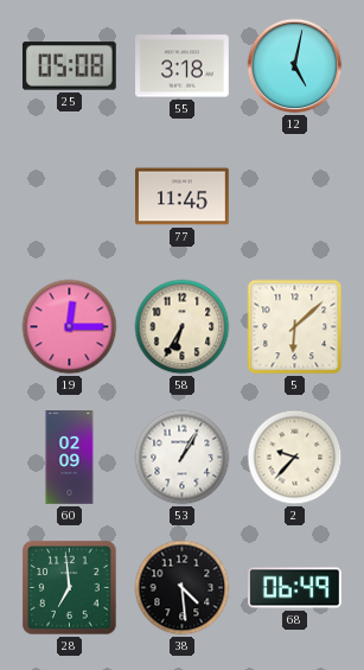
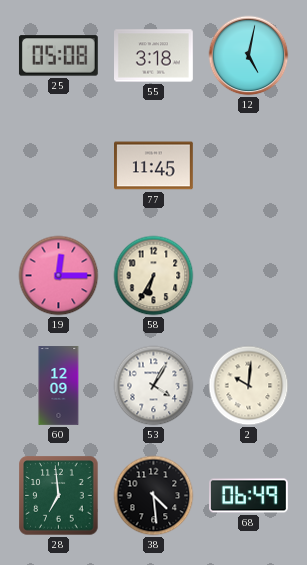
5: 6:08 -> none
60: 02:09 -> 12:09
53: 1:05 -> 4:05
2: 9:37 -> 10:01
